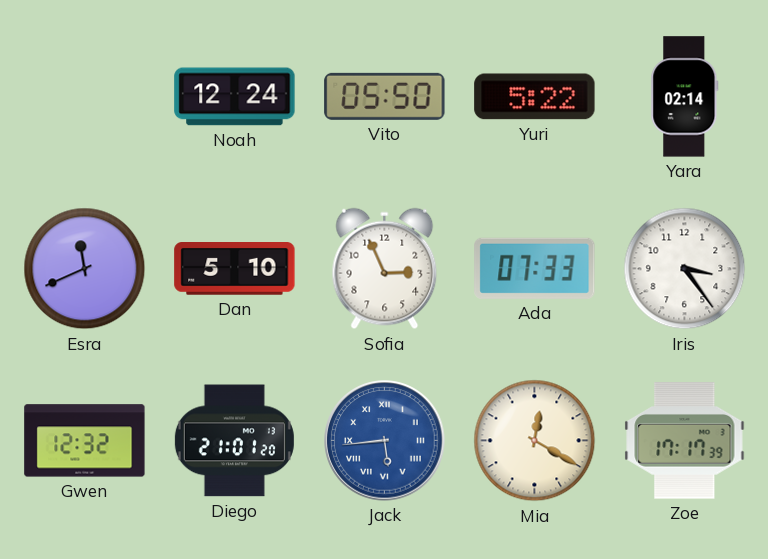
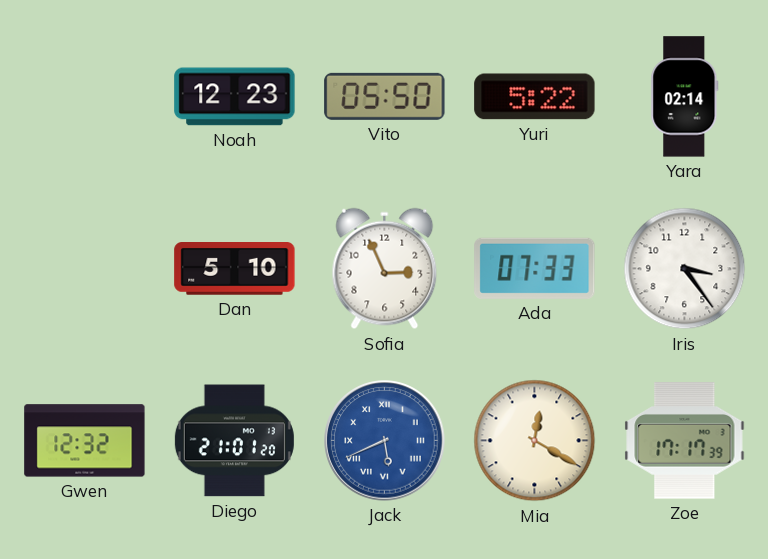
Noah: 12:24 -> 12:23
Esra: 11:41 -> none
Jack: 5:44 -> 5:41
